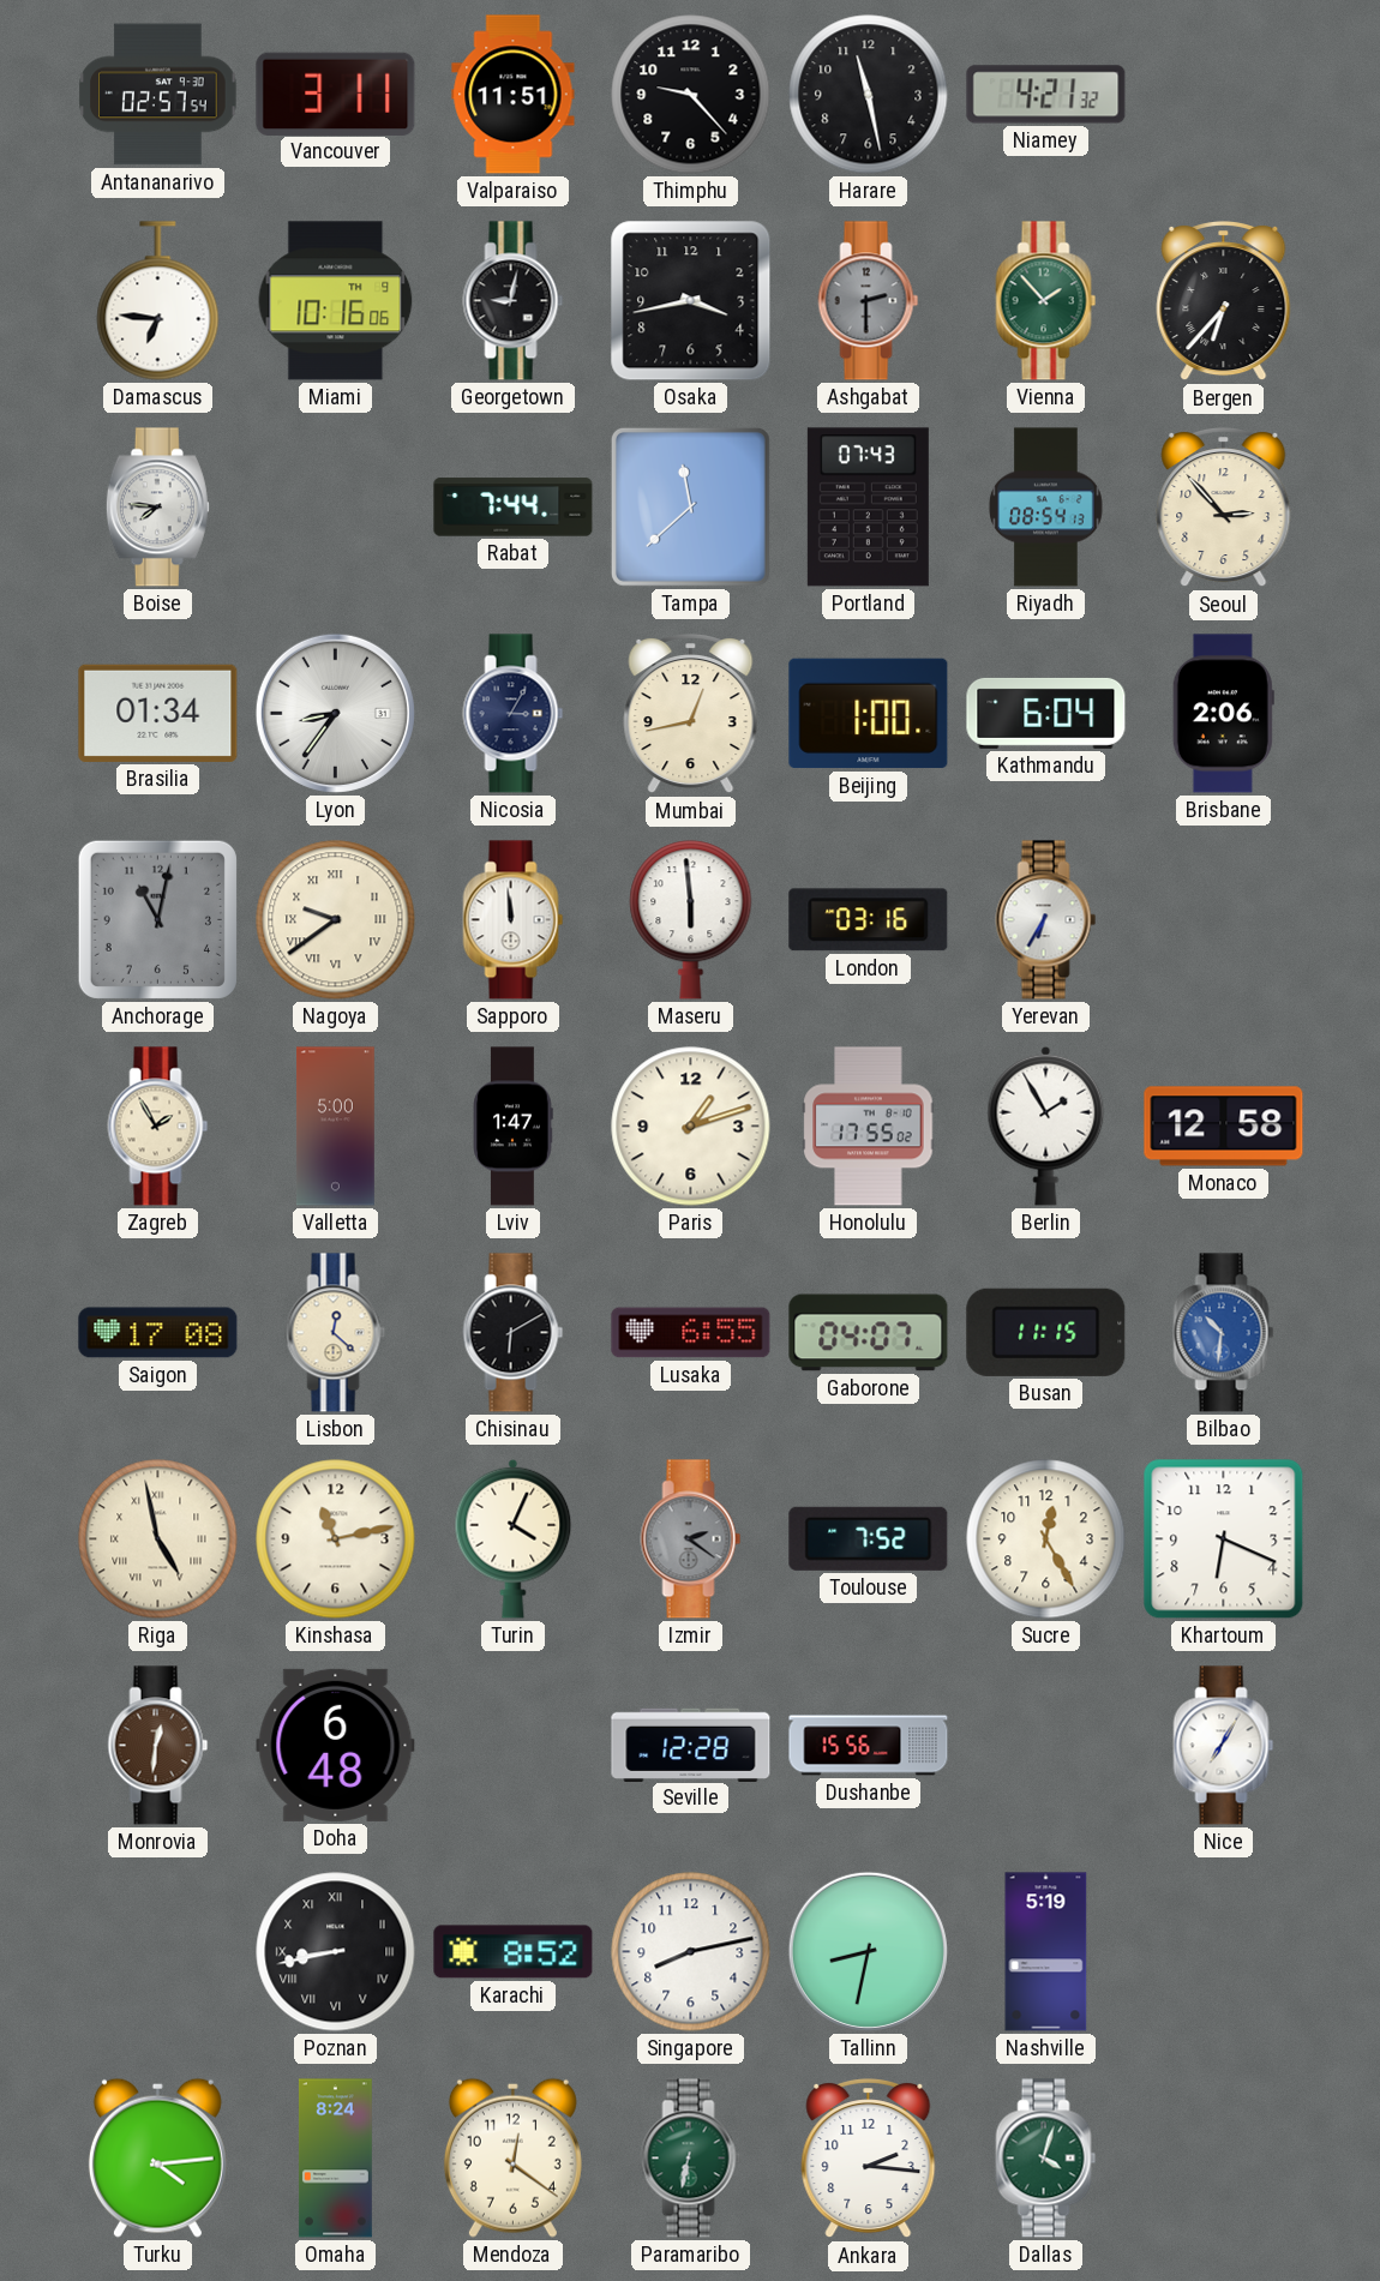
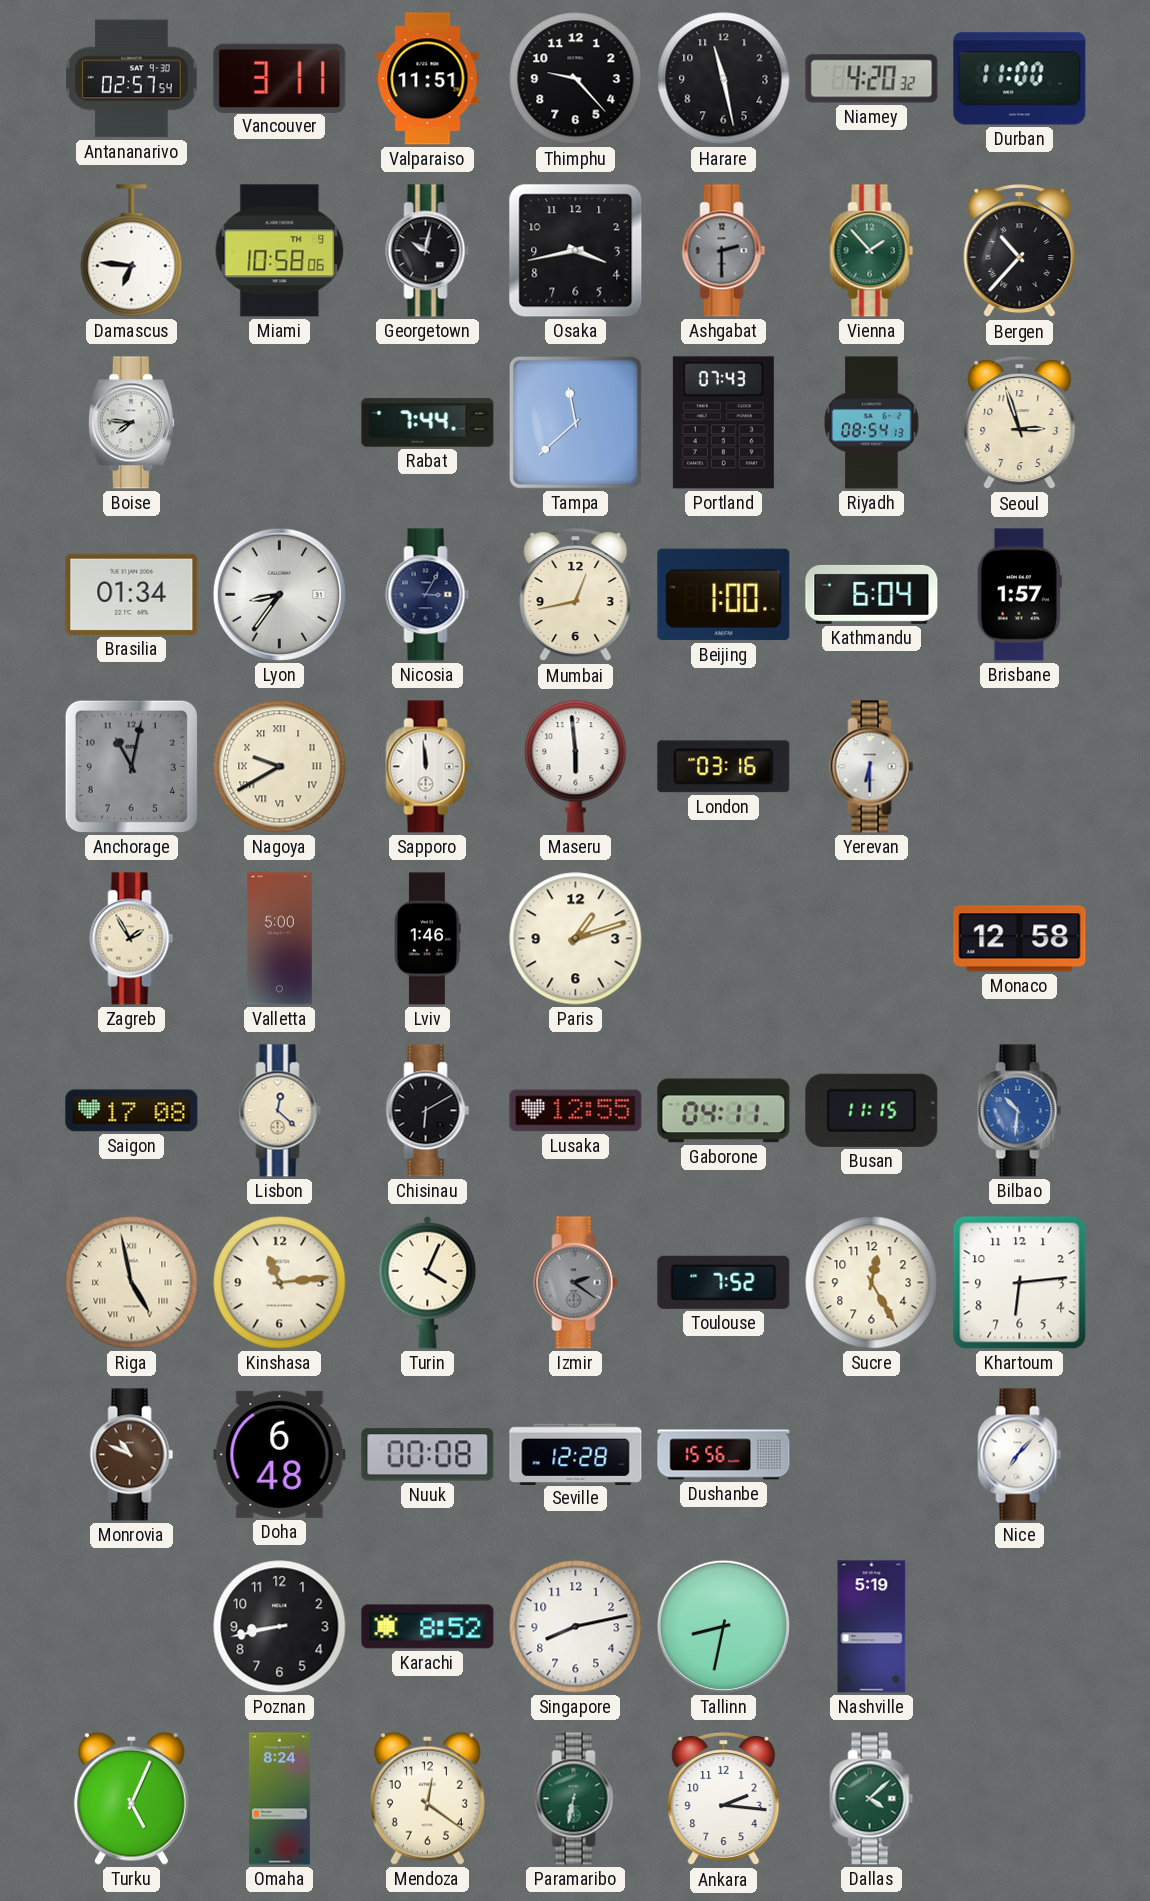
Niamey: 4:21 -> 4:20
Durban: none -> 11:00
Miami: 10:16 -> 10:58
Georgetown: 9:02 -> 10:02
Bergen: 6:37 -> 10:37
Seoul: 2:53 -> 2:57
Brisbane: 2:06 -> 1:57
Nagoya: 9:39 -> 9:40
Yerevan: 6:35 -> 6:30
Lviv: 1:47 -> 1:46
Honolulu: 17:55 -> none
Berlin: 1:55 -> none
Lusaka: 6:55 -> 12:55
Gaborone: 04:07 -> 04:11
Kinshasa: 11:13 -> 11:14
Khartoum: 6:19 -> 6:14
Monrovia: 12:31 -> 10:49
Nuuk: none -> 00:08
Nice: 7:05 -> 7:07
Poznan numerals: Roman -> Arabic
Turku: 4:14 -> 5:04
Dallas: 4:03 -> 4:08
